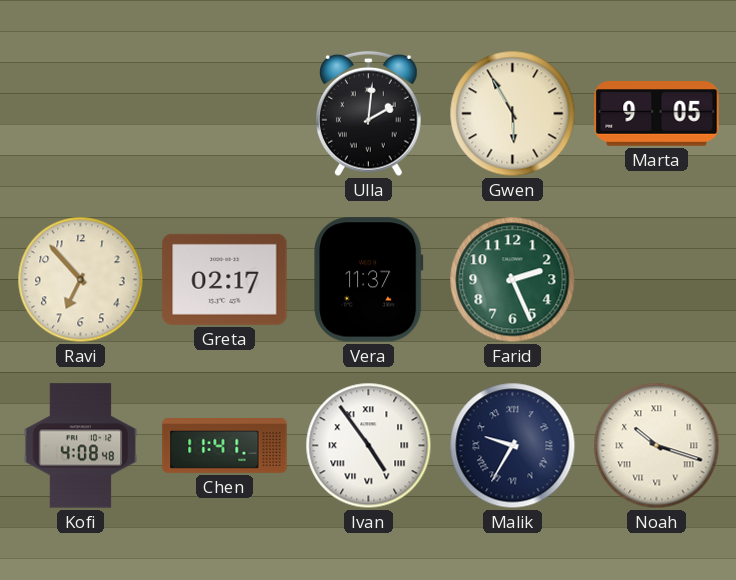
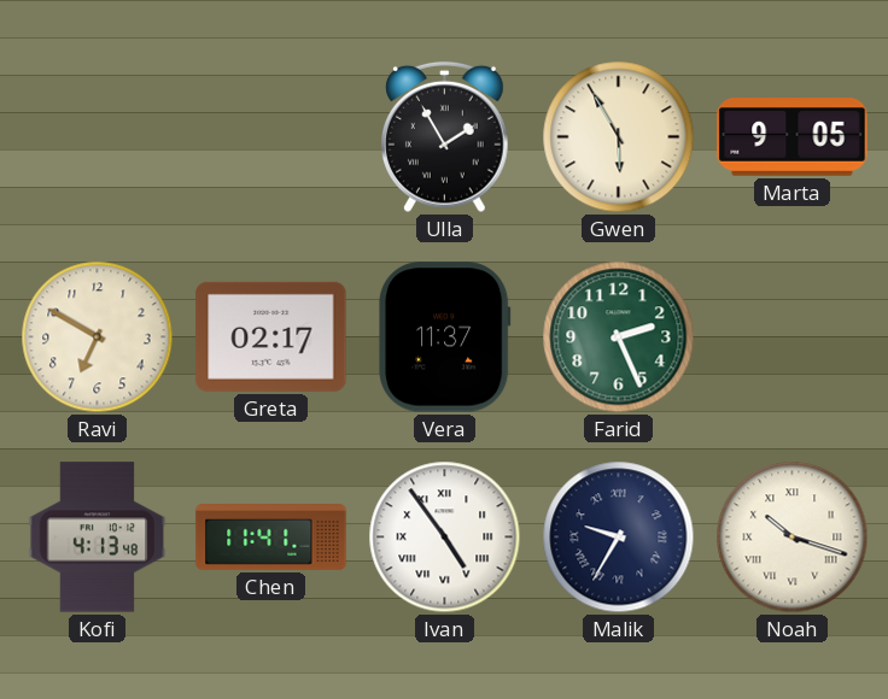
Ulla: 2:01 -> 1:55
Ravi: 6:53 -> 6:50
Kofi: 4:08 -> 4:13
